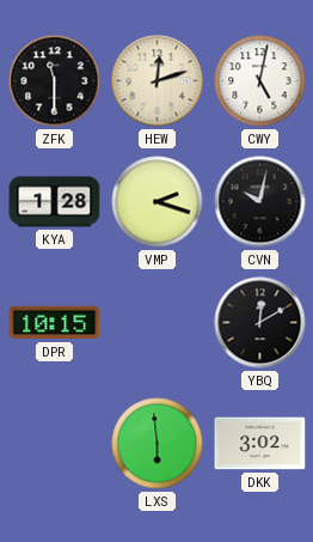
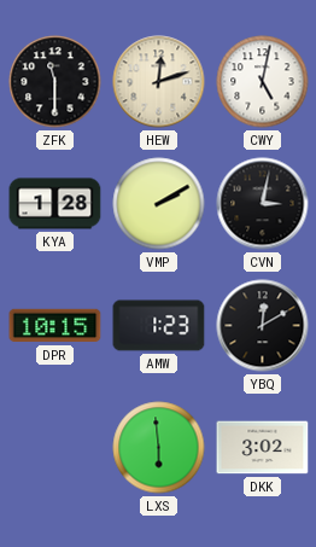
VMP: 2:18 -> 2:10
CVN: 10:02 -> 3:02
AMW: none -> 1:23
